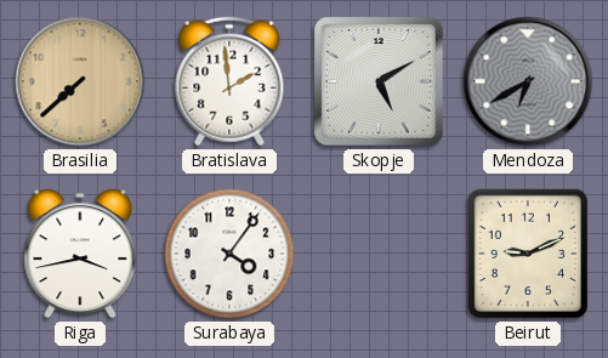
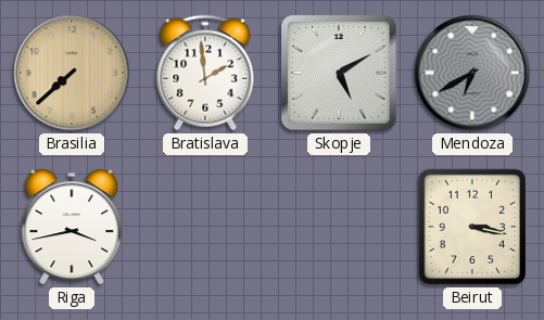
Surabaya: 4:06 -> none
Beirut: 9:11 -> 3:17
